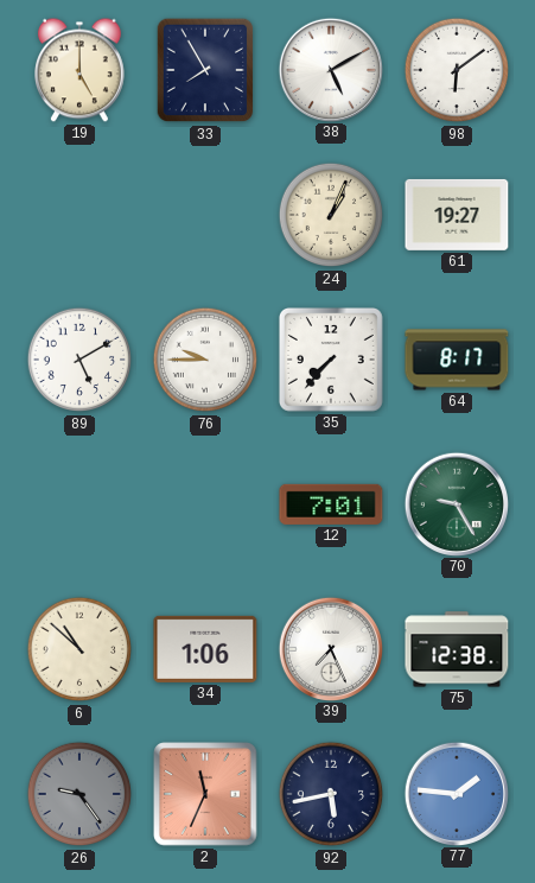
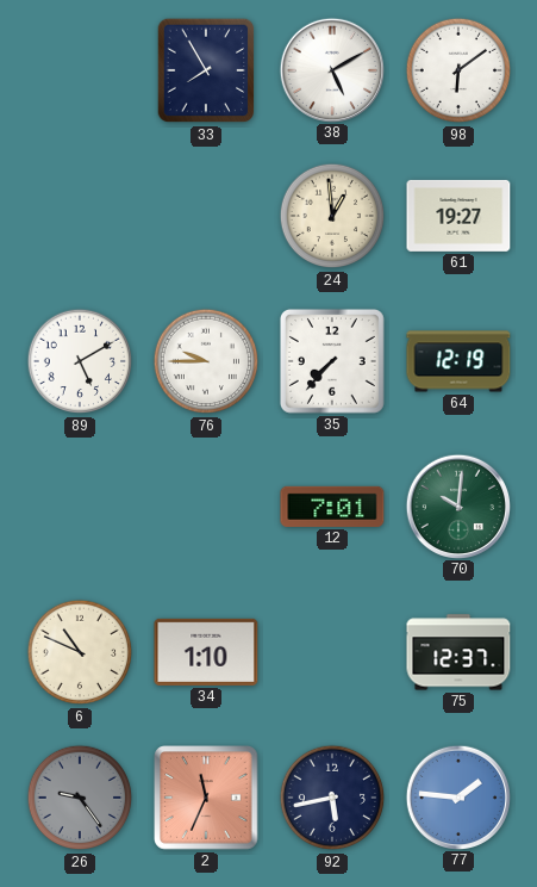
19: 5:00 -> none
24: 1:04 -> 12:59
64: 8:17 -> 12:19
70: 9:25 -> 10:01
6: 10:52 -> 10:49
34: 1:06 -> 1:10
39: 7:26 -> none
75: 12:38 -> 12:37
